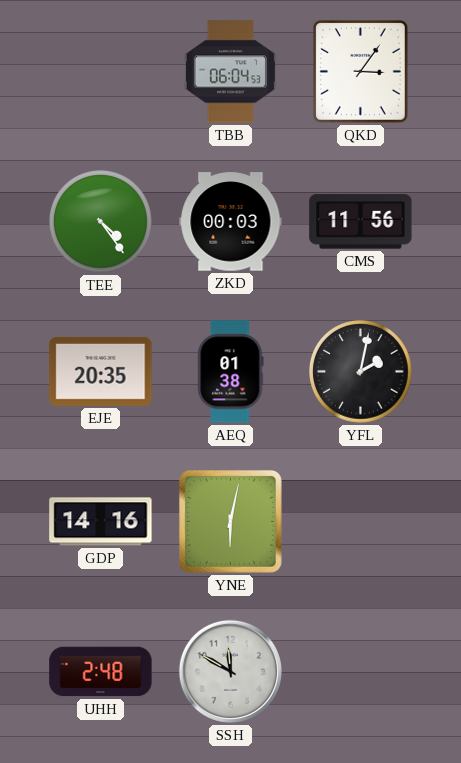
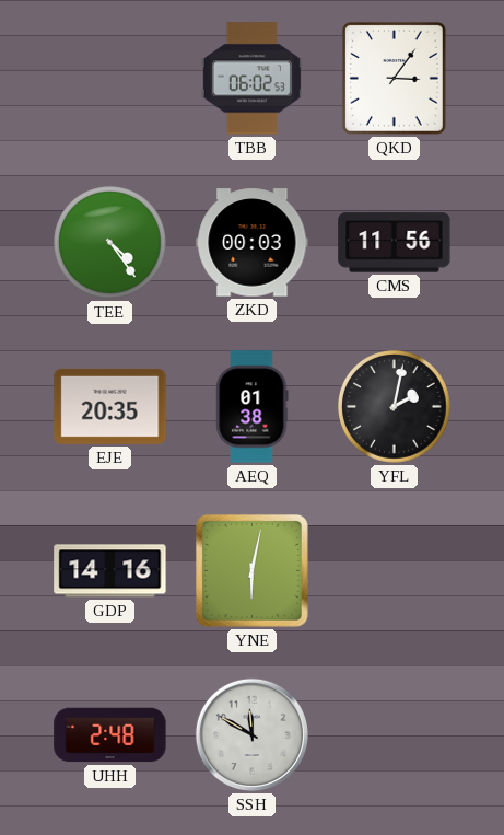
TBB: 06:04 -> 06:02
